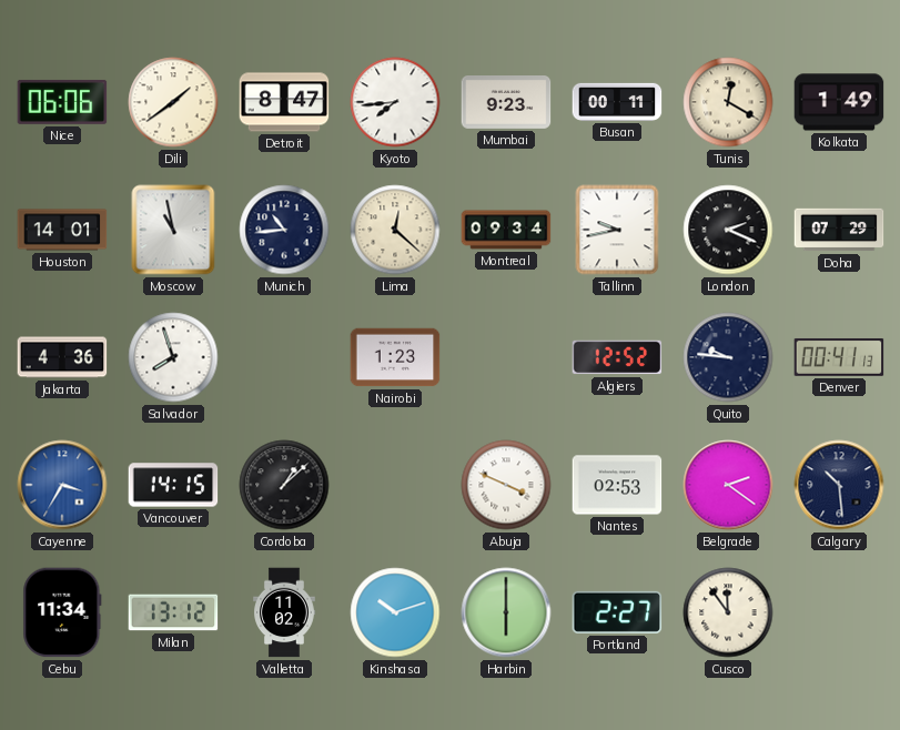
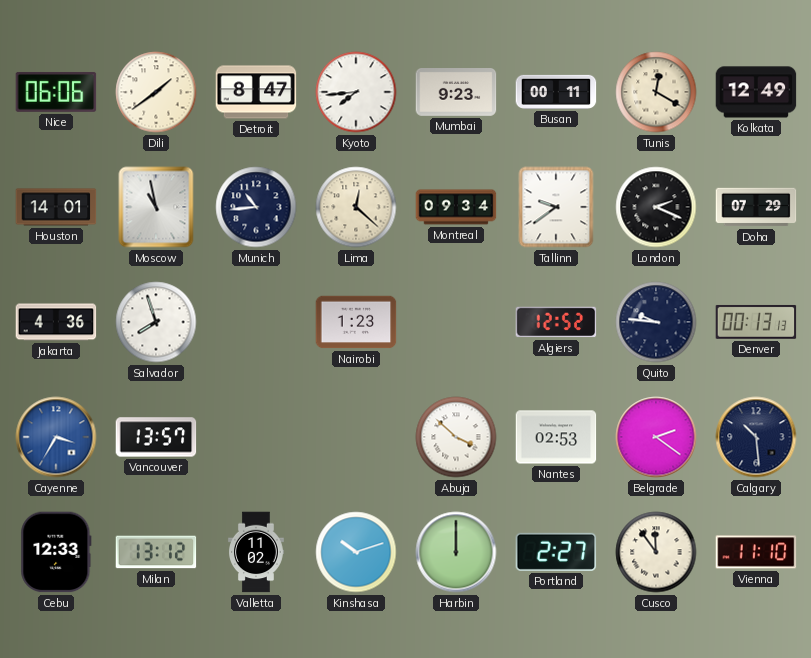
Kolkata: 1:49 -> 12:49
Tallinn: 9:43 -> 9:39
Denver: 00:41 -> 00:13
Vancouver: 14:15 -> 13:57
Cordoba: 1:08 -> none
Abuja: 3:49 -> 3:52
Cebu: 11:34 -> 12:33
Harbin: 6:00 -> 12:00
Vienna: none -> 11:10
